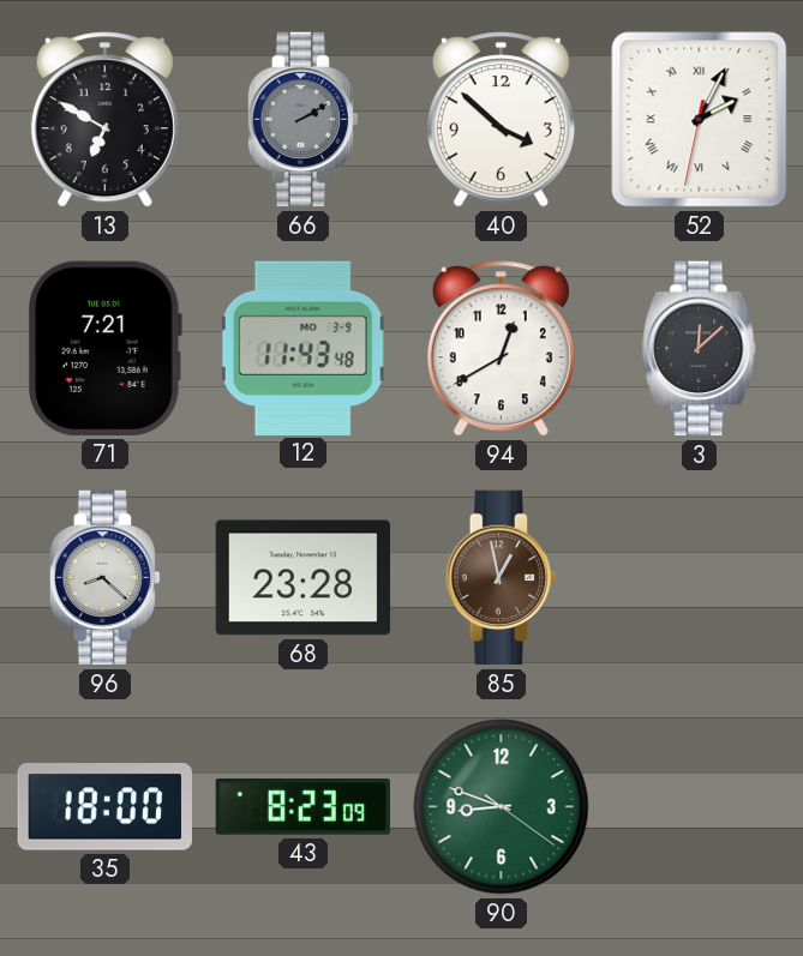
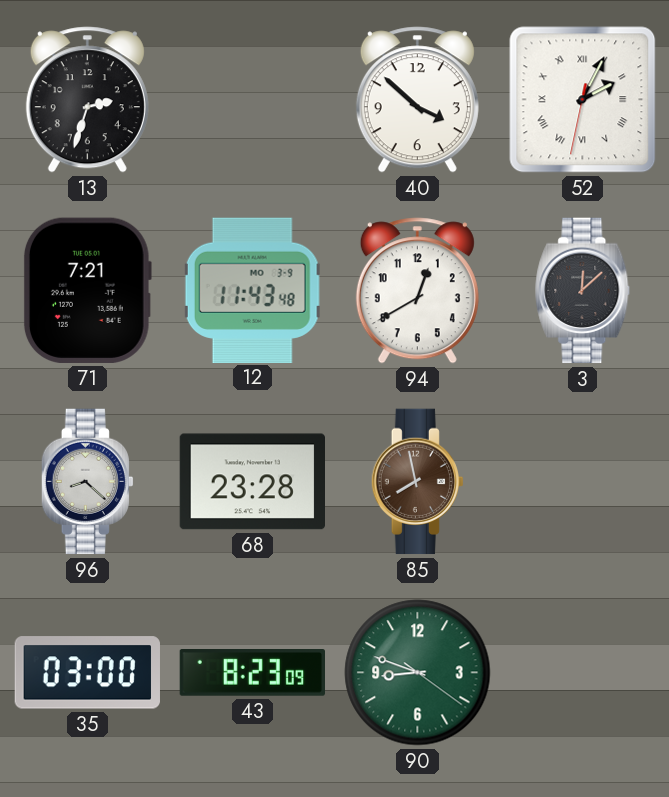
13: 6:50 -> 2:33
66: 2:10 -> none
85: 12:58 -> 7:58
35: 18:00 -> 03:00
